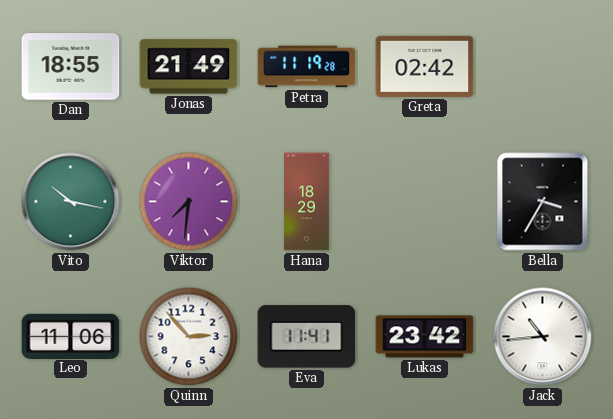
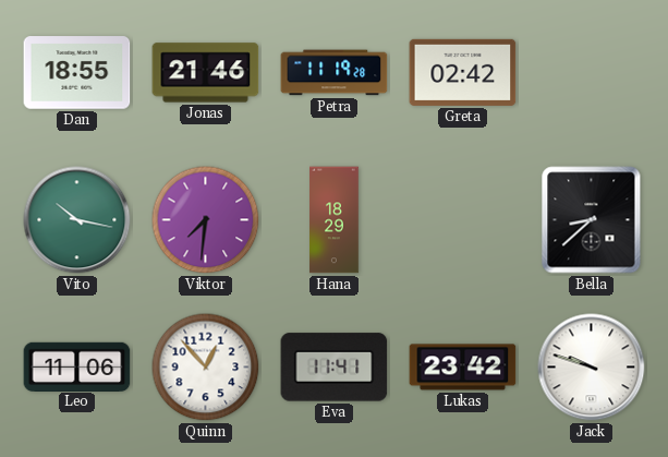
Jonas: 21:49 -> 21:46
Bella: 3:35 -> 8:38
Quinn: 2:53 -> 12:53
Jack: 10:44 -> 9:48
